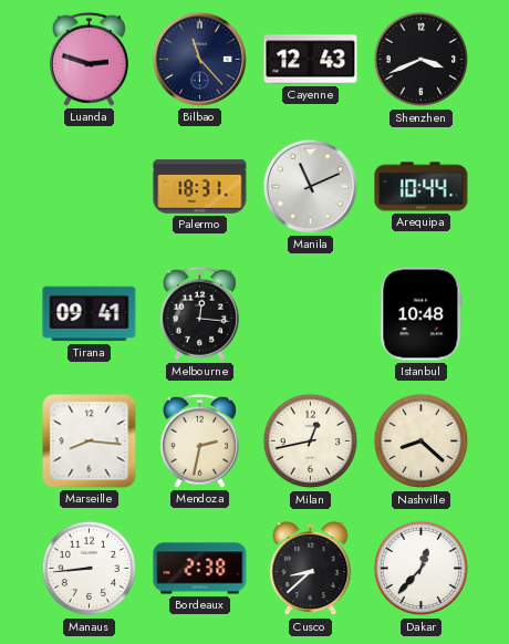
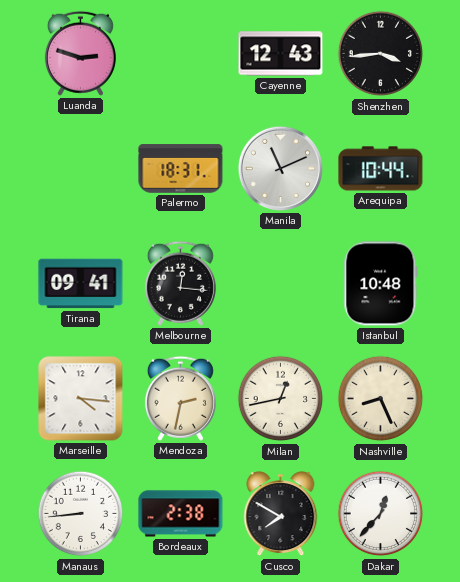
Bilbao: 11:23 -> none
Shenzhen: 3:41 -> 3:44
Marseille: 8:16 -> 4:16
Nashville: 8:22 -> 8:26
Cusco: 8:38 -> 7:50
